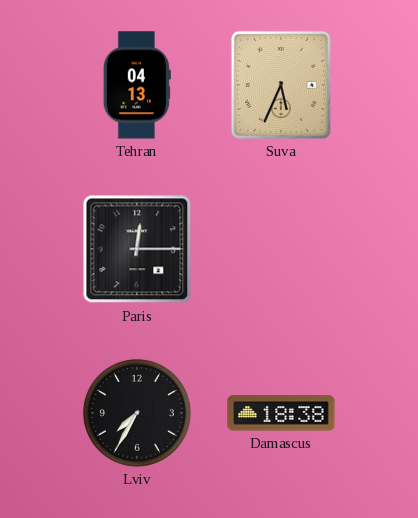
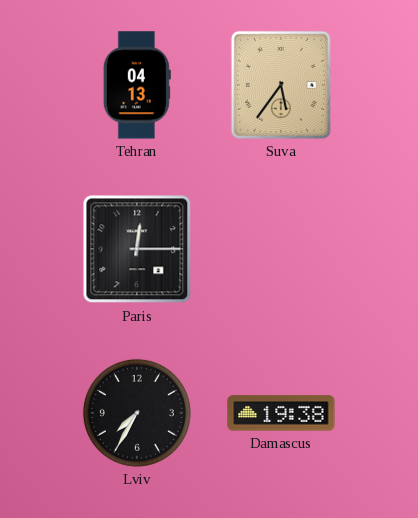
Suva: 5:34 -> 5:36
Damascus: 18:38 -> 19:38
